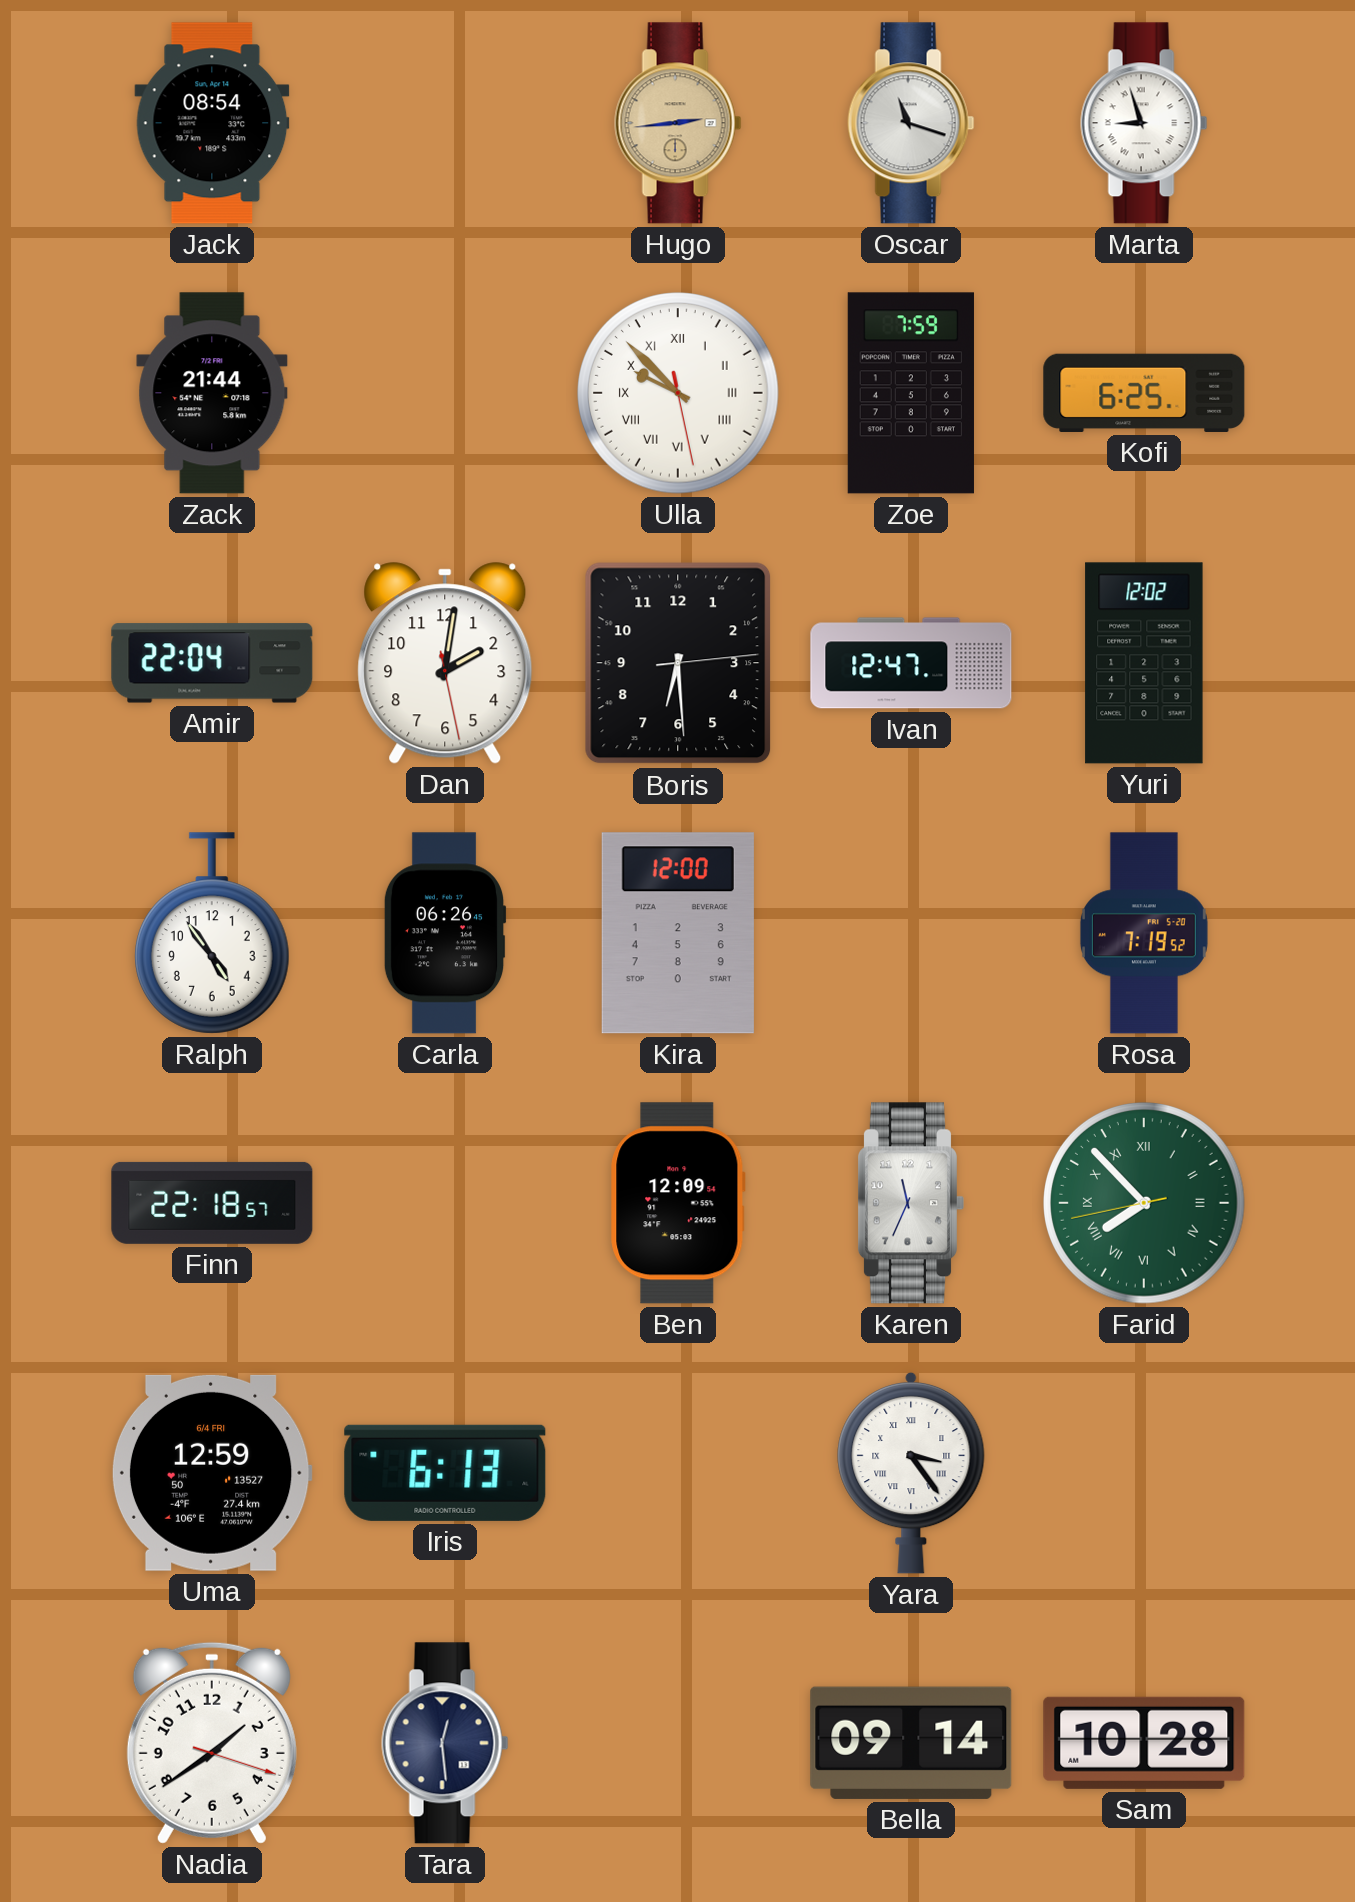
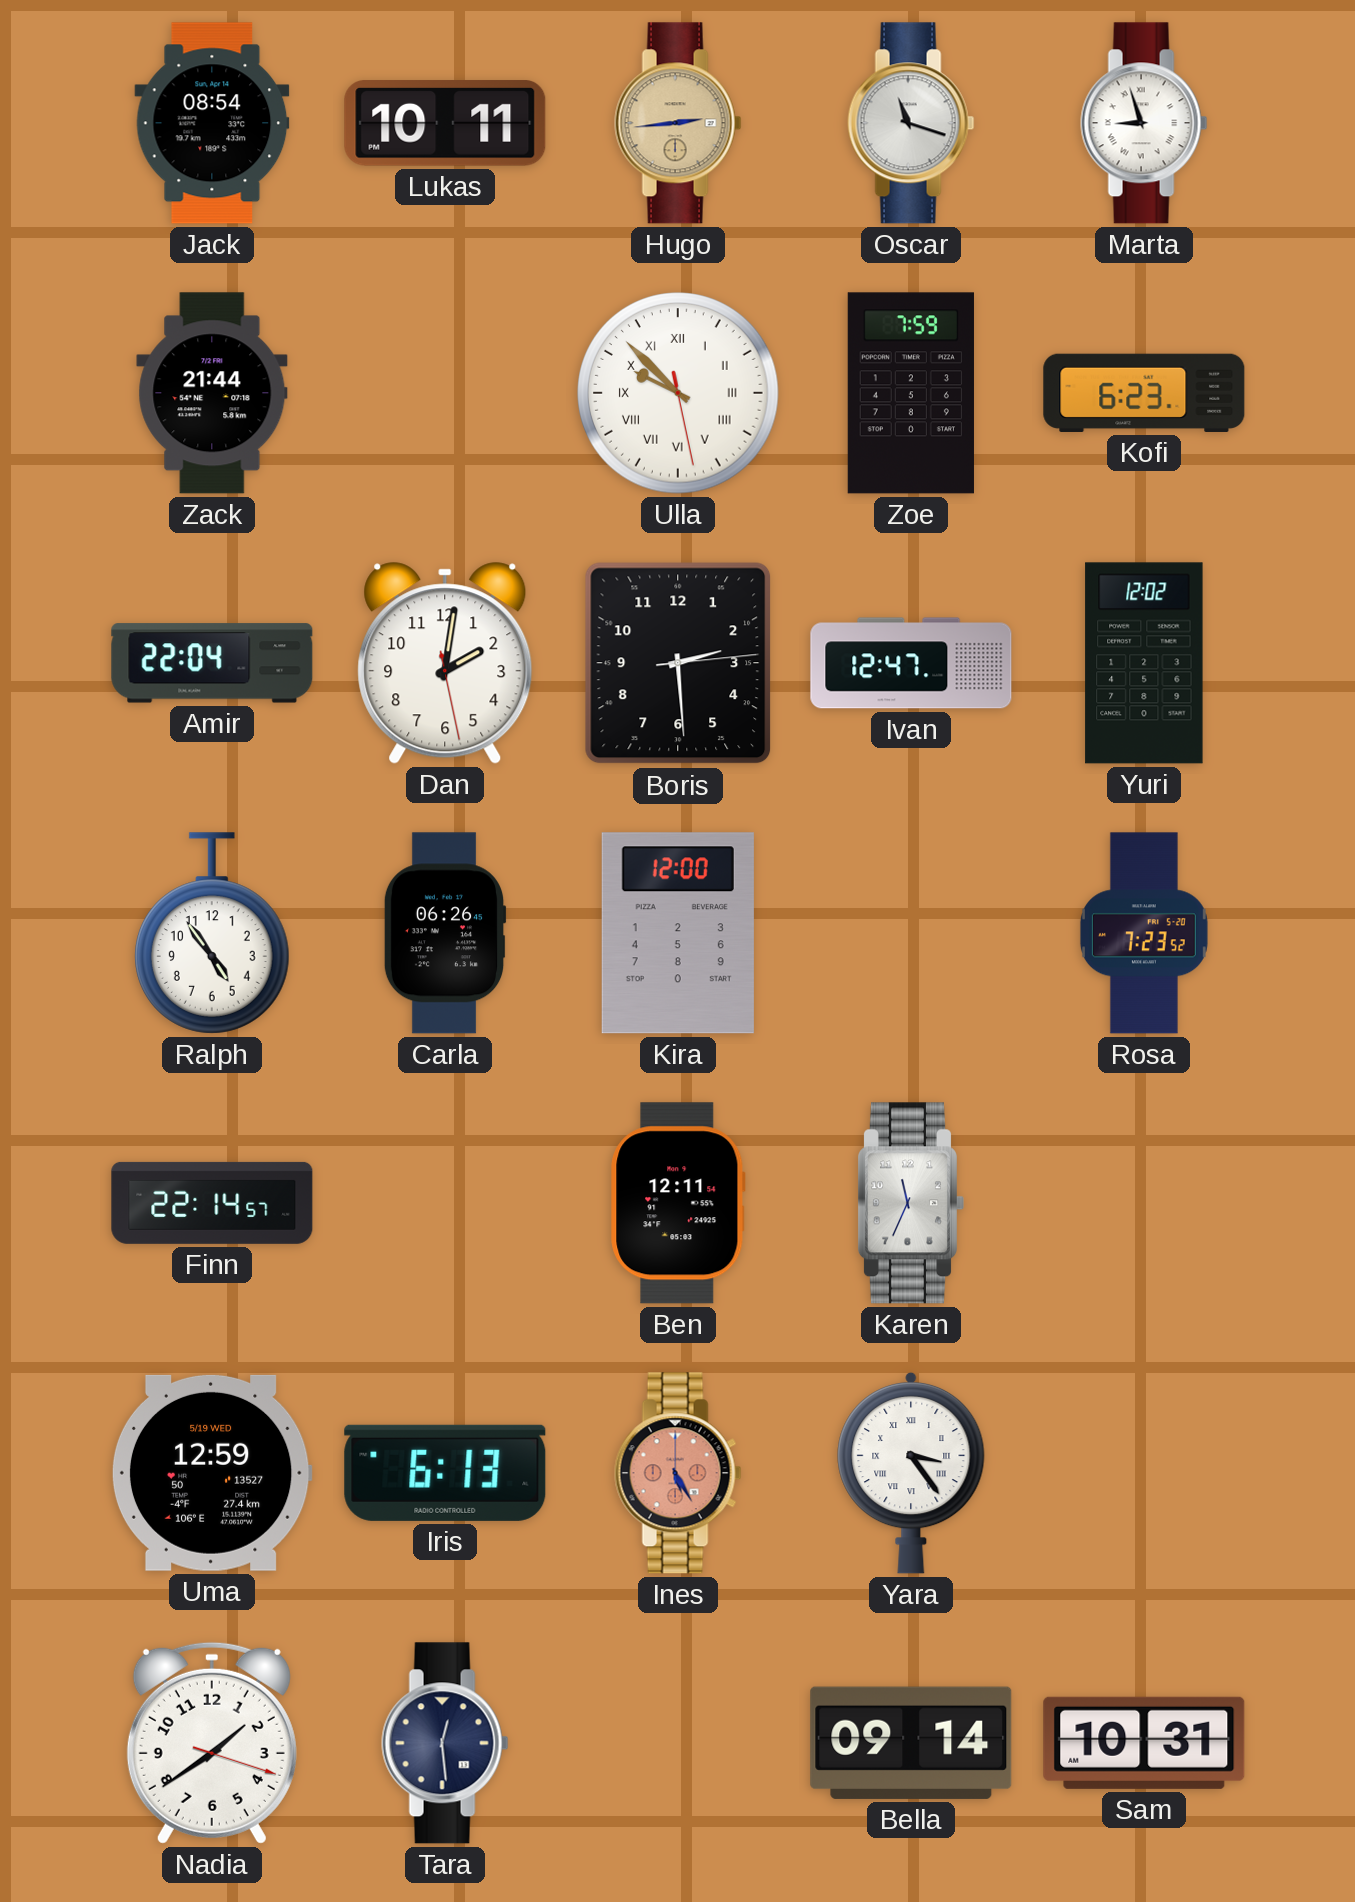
Lukas: none -> 10:11
Kofi: 6:25 -> 6:23
Boris: 6:29 -> 2:29
Rosa: 7:19 -> 7:23
Finn: 22:18 -> 22:14
Ben: 12:09 -> 12:11
Farid: 7:52 -> none
Uma date: 6/4 FRI -> 5/19 WED
Ines: none -> 5:25
Sam: 10:28 -> 10:31
